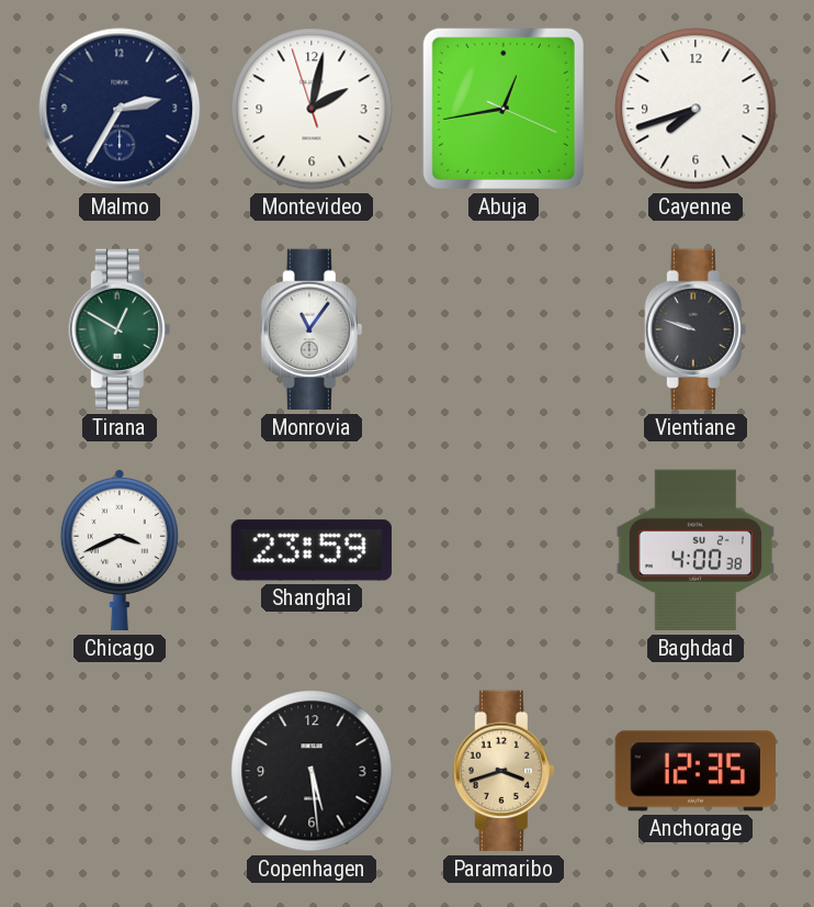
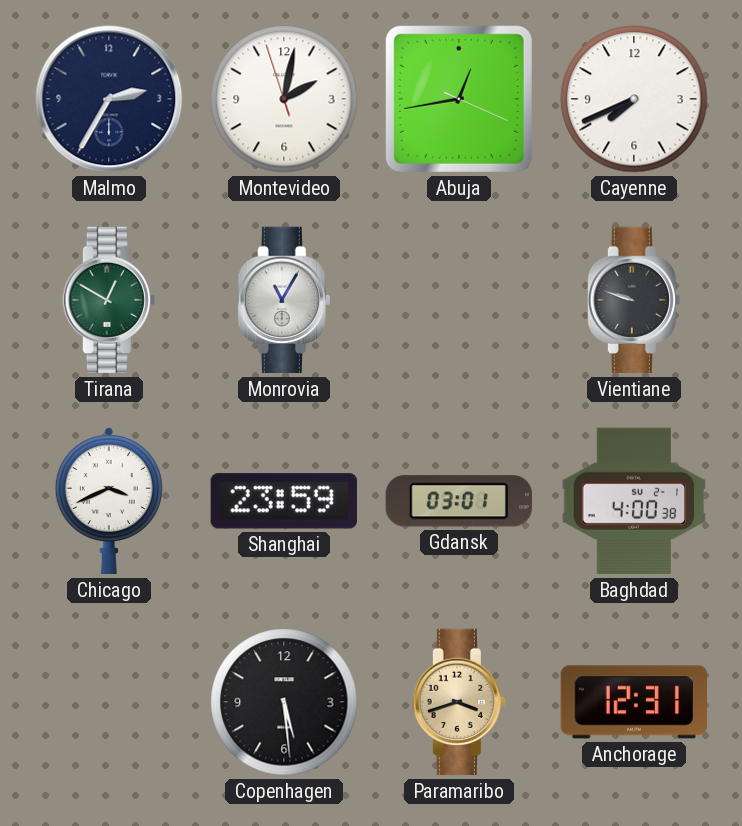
Cayenne: 7:42 -> 7:41
Monrovia: 11:06 -> 11:05
Gdansk: none -> 03:01
Anchorage: 12:35 -> 12:31
